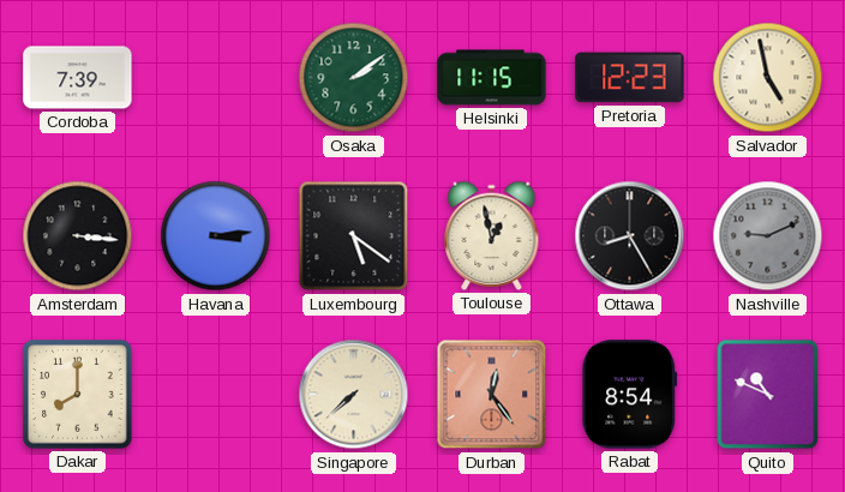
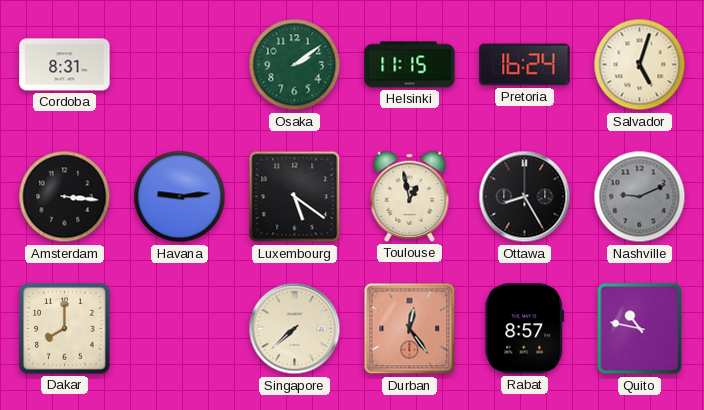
Cordoba: 7:39 -> 8:31
Pretoria: 12:23 -> 16:24
Salvador: 4:58 -> 5:03
Havana: 3:14 -> 9:14
Rabat: 8:54 -> 8:57
Quito: 10:49 -> 10:47
